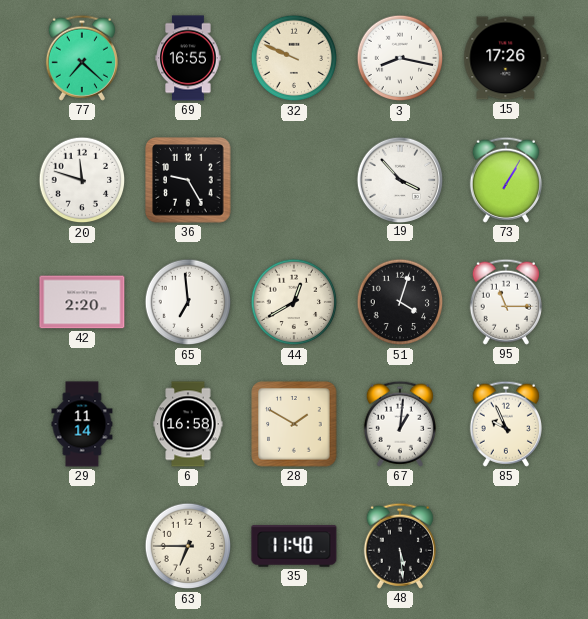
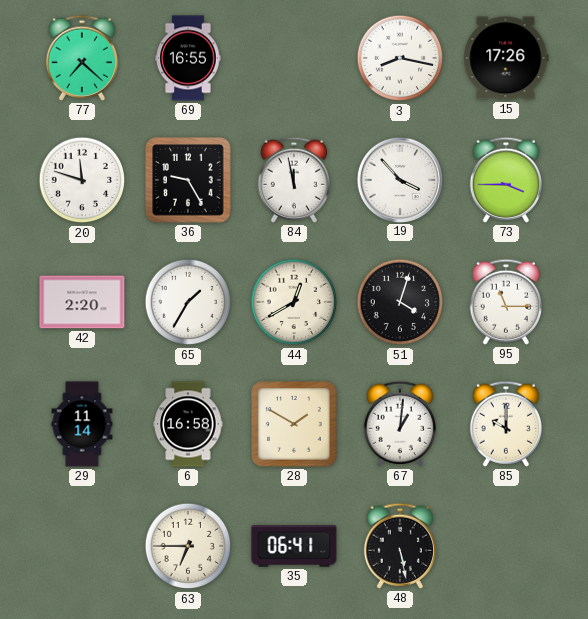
32: 9:49 -> none
84: none -> 11:58
73: 1:05 -> 3:45
65: 6:59 -> 1:35
85: 9:56 -> 10:00
35: 11:40 -> 06:41
48: 5:29 -> 5:28
